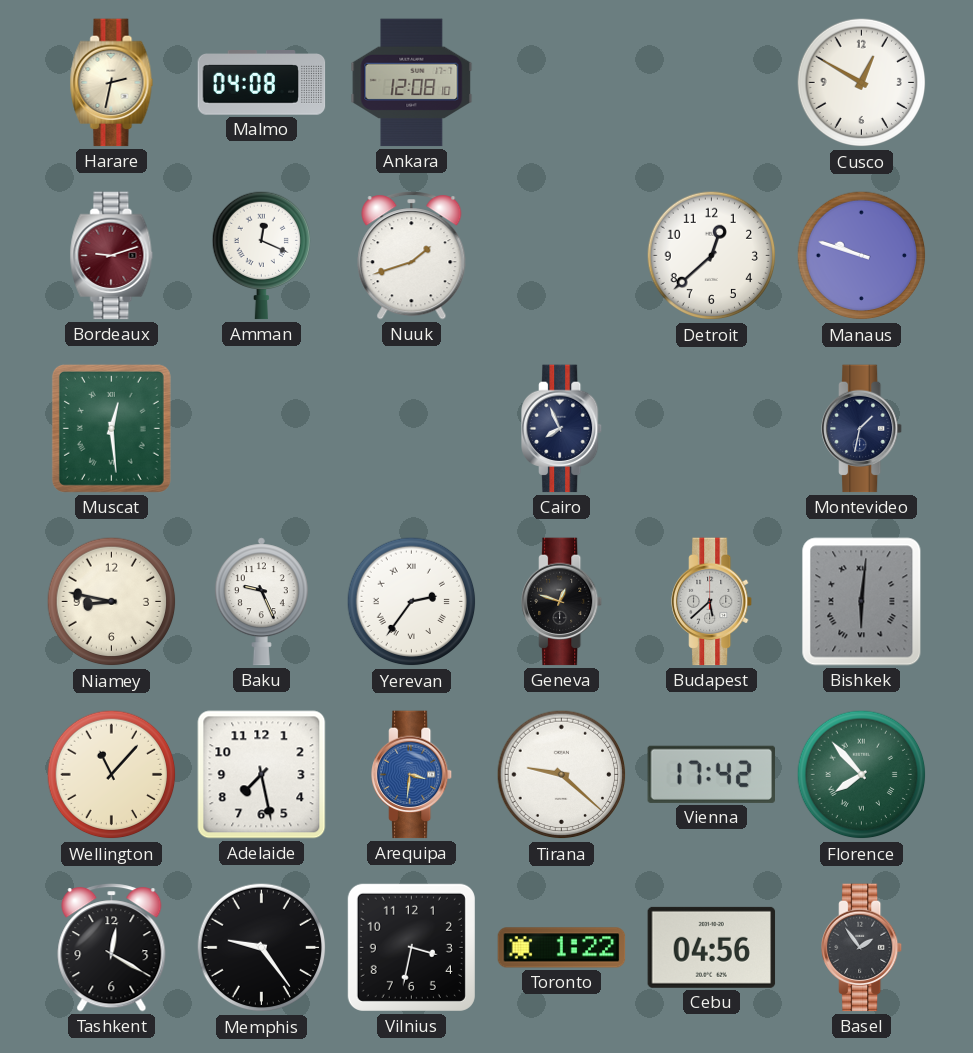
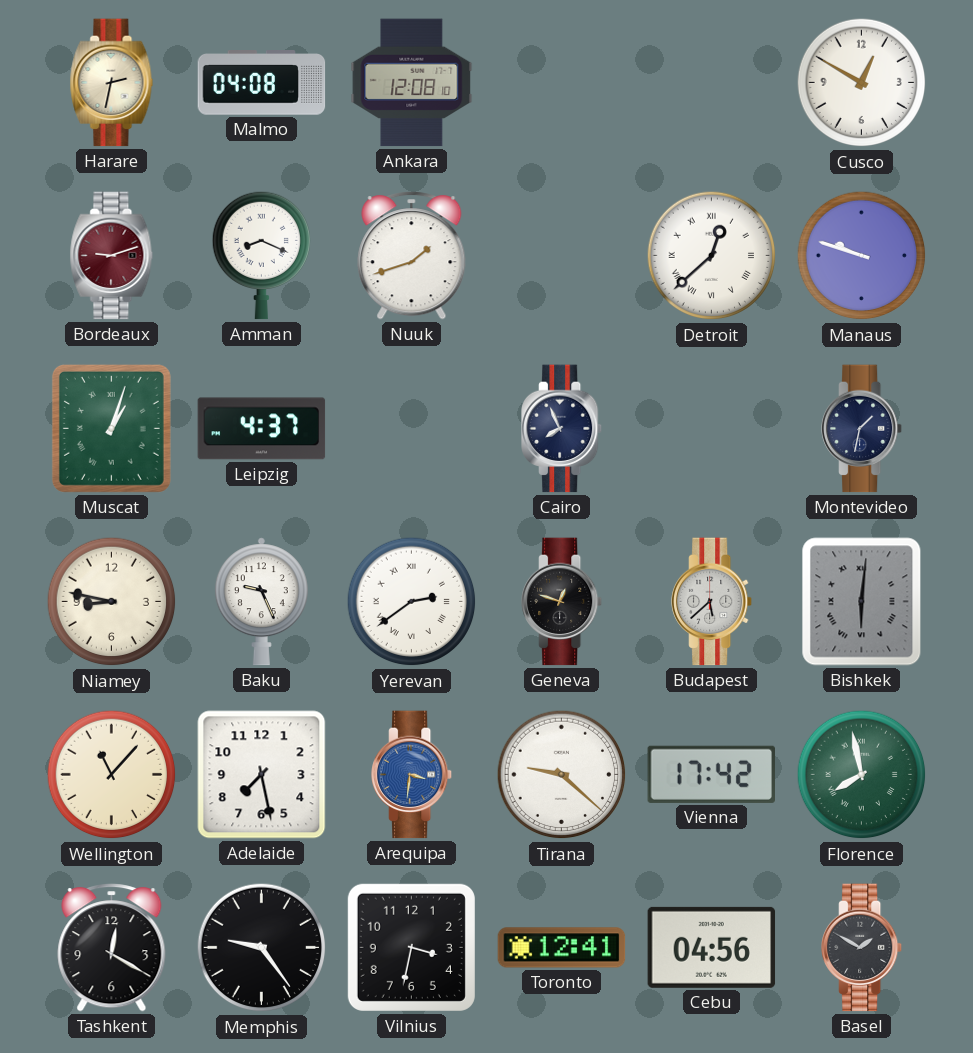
Amman: 12:19 -> 8:19
Detroit numerals: Arabic -> Roman
Muscat: 12:29 -> 1:03
Leipzig: none -> 4:37
Yerevan: 2:36 -> 2:39
Florence: 7:53 -> 7:58
Toronto: 1:22 -> 12:41
Basel: 1:54 -> 1:50
